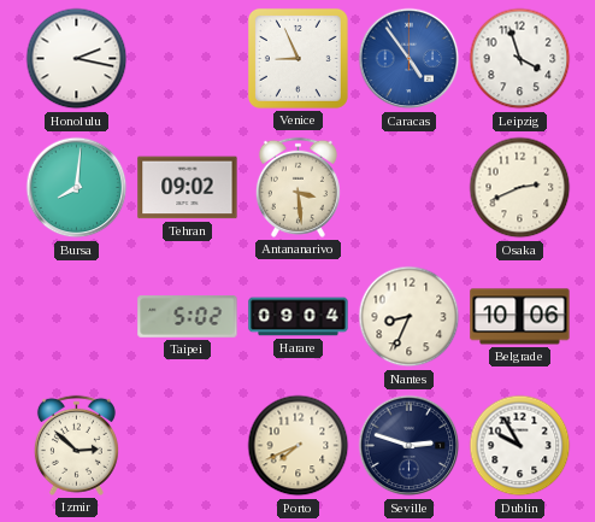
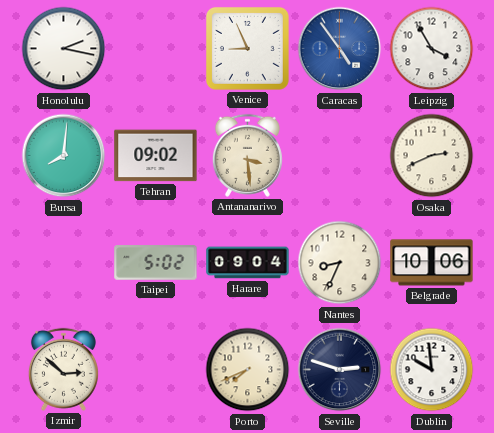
Leipzig: 3:57 -> 3:55
Dublin: 9:55 -> 9:59
